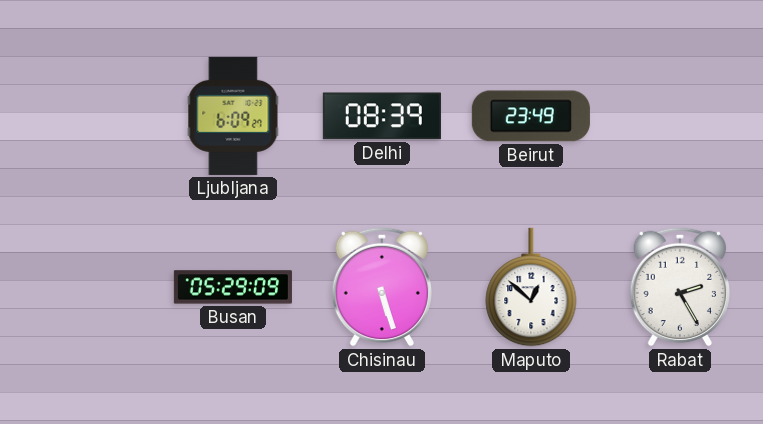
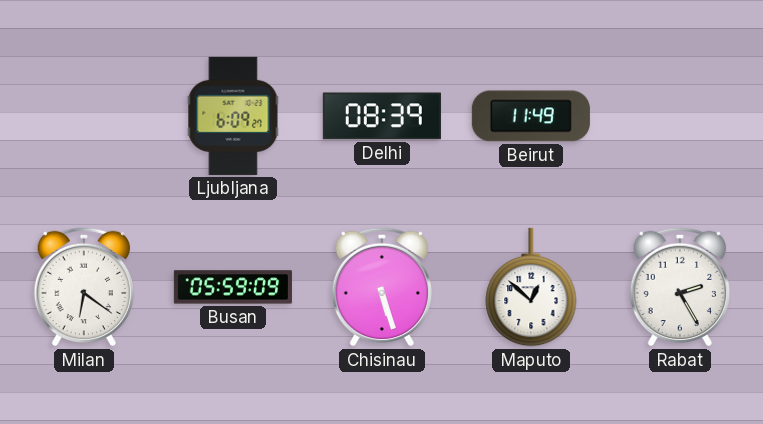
Beirut: 23:49 -> 11:49
Milan: none -> 6:21
Busan: 05:29 -> 05:59
